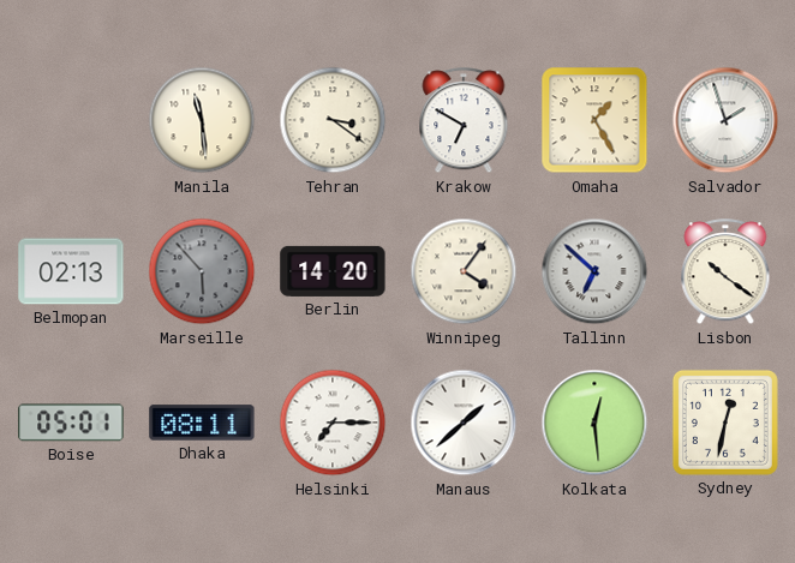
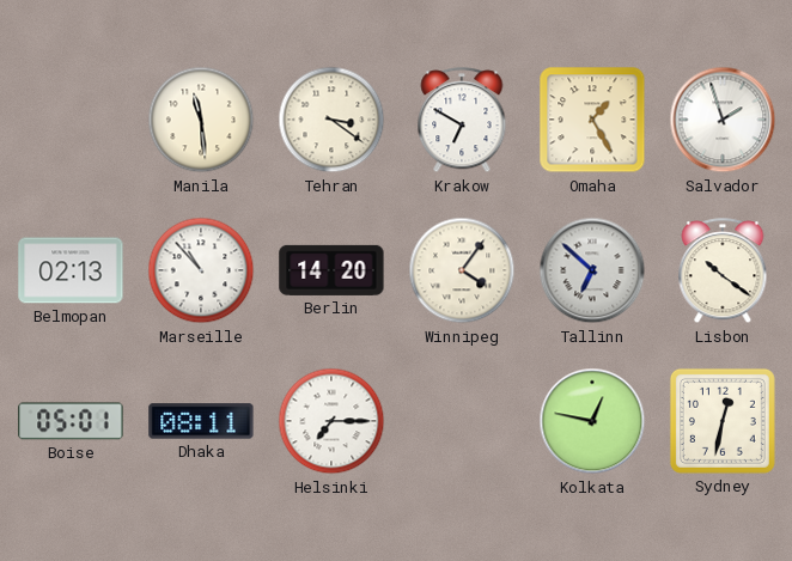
Marseille: 5:53 -> 10:53
Marseille dial: grey -> white
Manaus: 1:38 -> none
Kolkata: 12:29 -> 12:47
